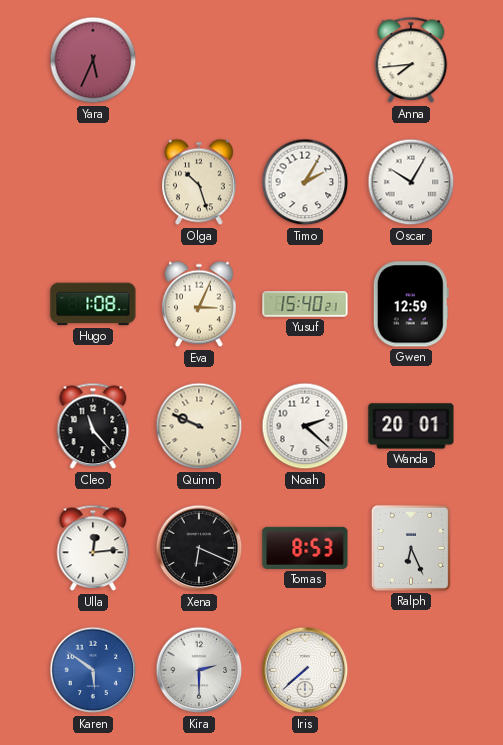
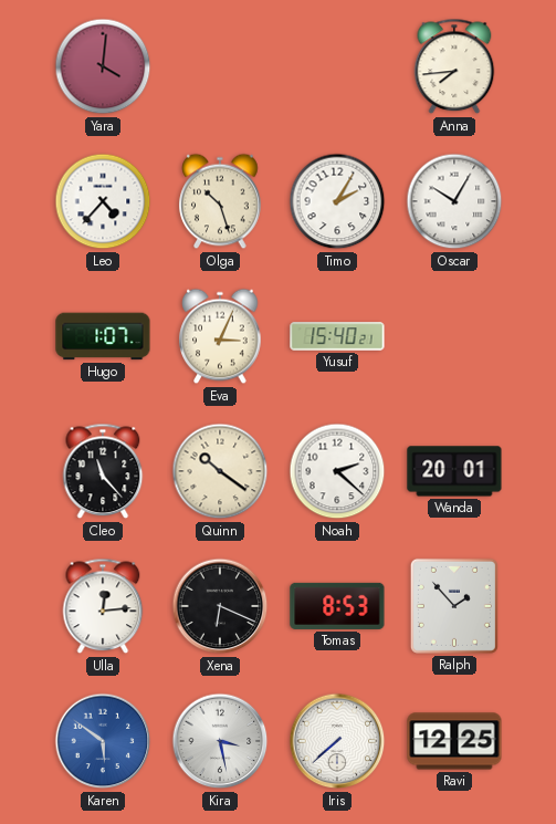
Yara: 5:34 -> 4:01
Leo: none -> 4:37
Hugo: 1:08 -> 1:07
Gwen: 12:59 -> none
Quinn: 9:49 -> 10:21
Ralph: 6:26 -> 1:53
Kira: 2:30 -> 3:28
Ravi: none -> 12:25
